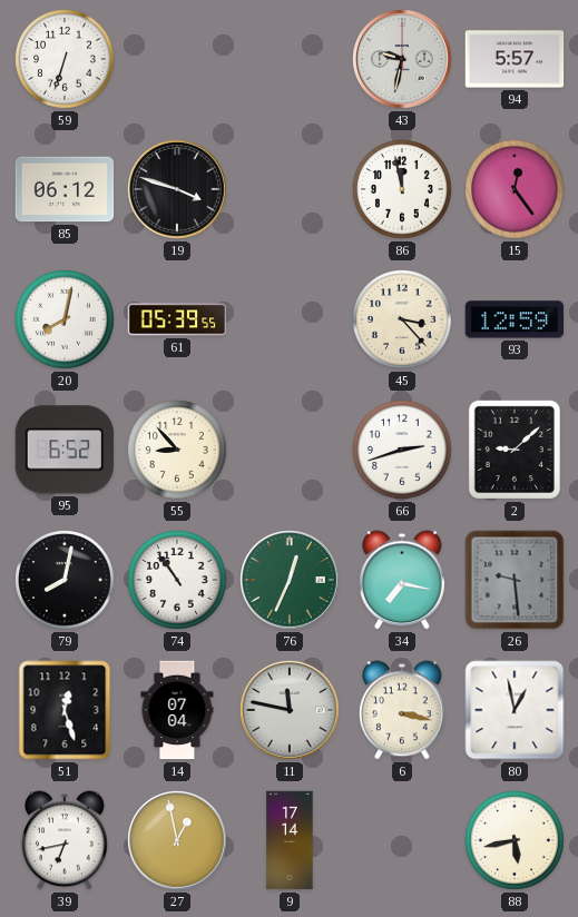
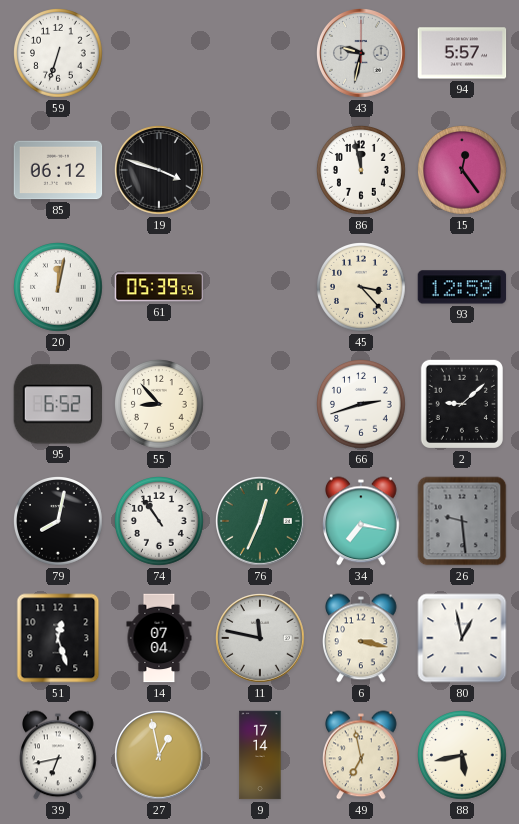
20: 8:02 -> 12:02
49: none -> 6:58
